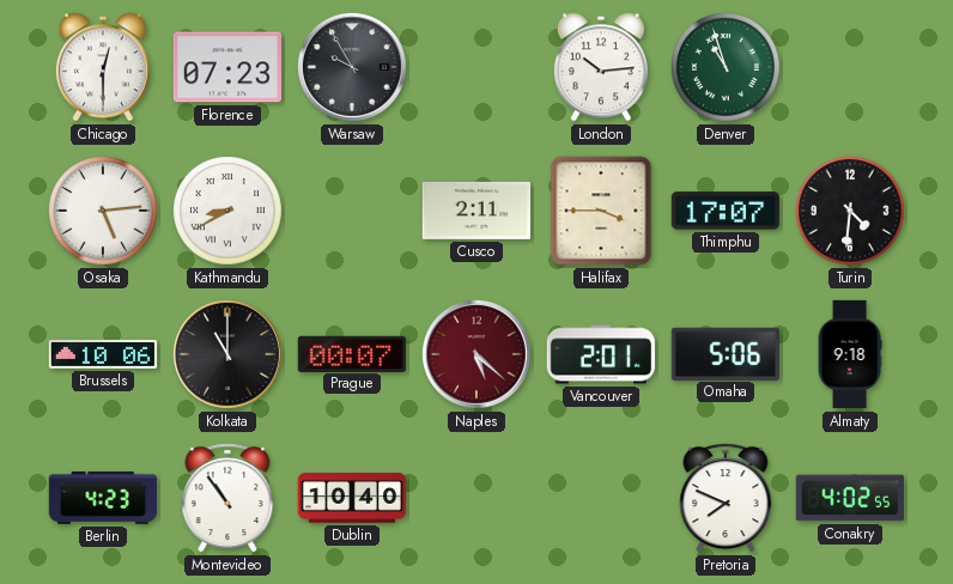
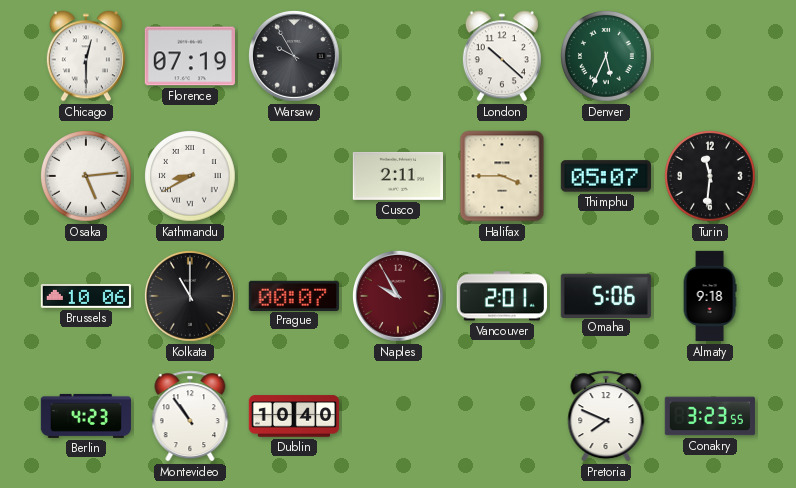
Florence: 07:23 -> 07:19
London: 10:14 -> 10:22
Denver: 10:57 -> 5:34
Thimphu: 17:07 -> 05:07
Turin: 4:31 -> 11:31
Naples: 5:22 -> 9:55
Conakry: 4:02 -> 3:23
